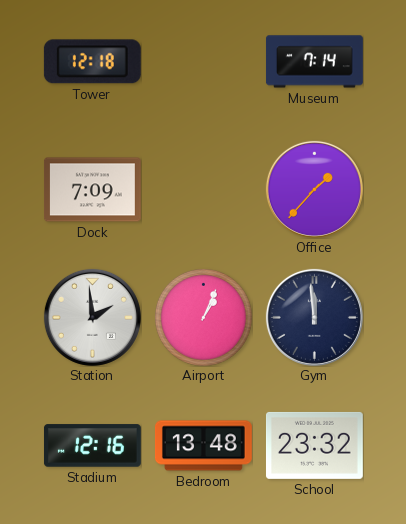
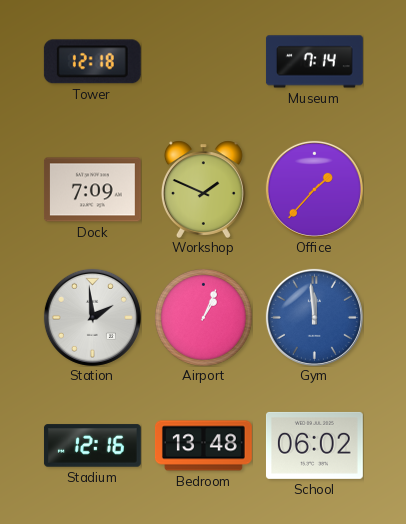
Workshop: none -> 1:49
Gym dial: navy -> blue
School: 23:32 -> 06:02
